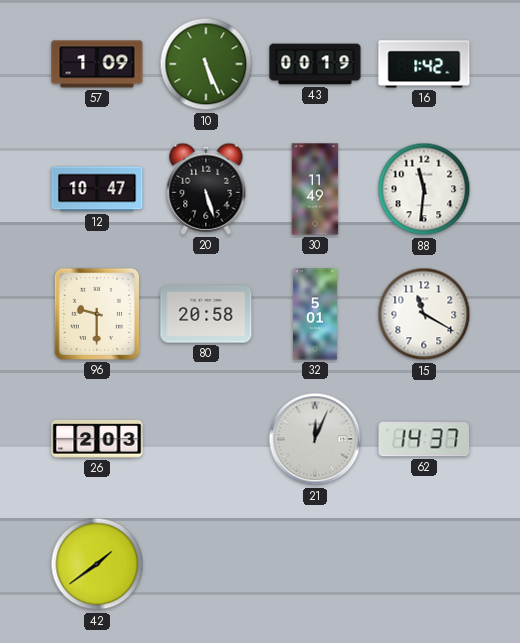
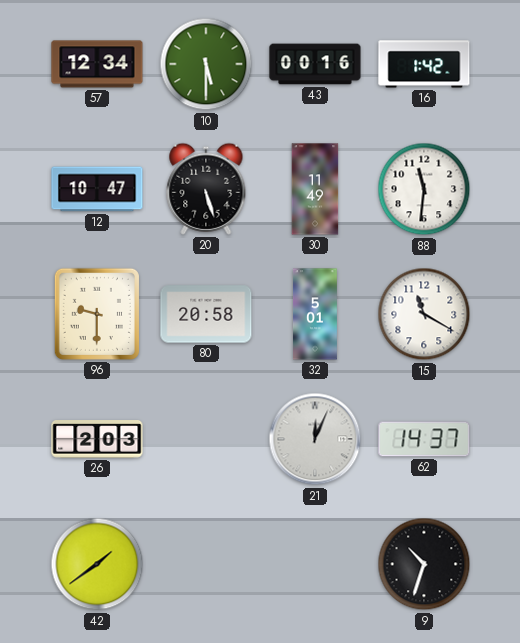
57: 1:09 -> 12:34
10: 5:26 -> 5:30
43: 00:19 -> 00:16
9: none -> 10:33
